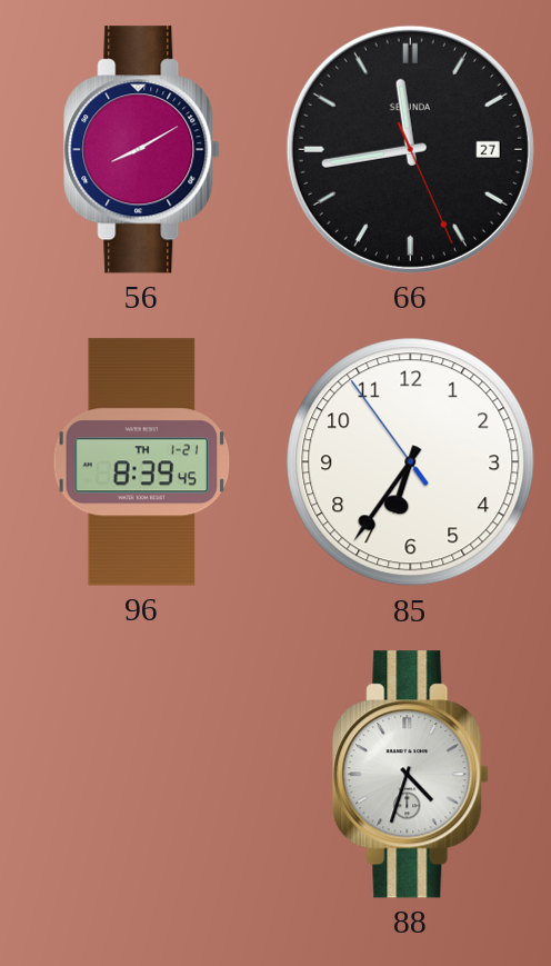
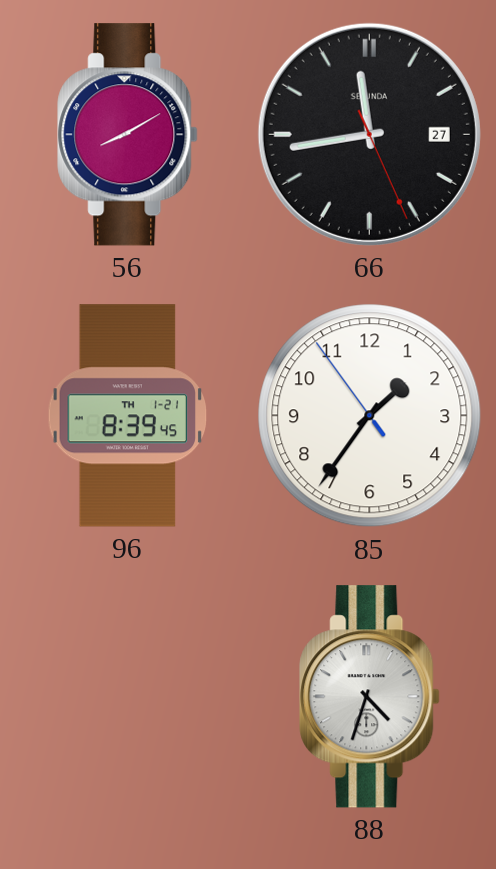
85: 6:35 -> 1:35
